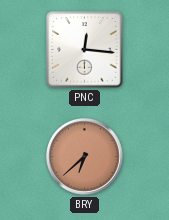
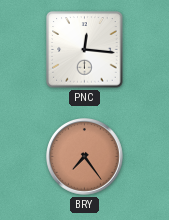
BRY: 6:38 -> 7:24
